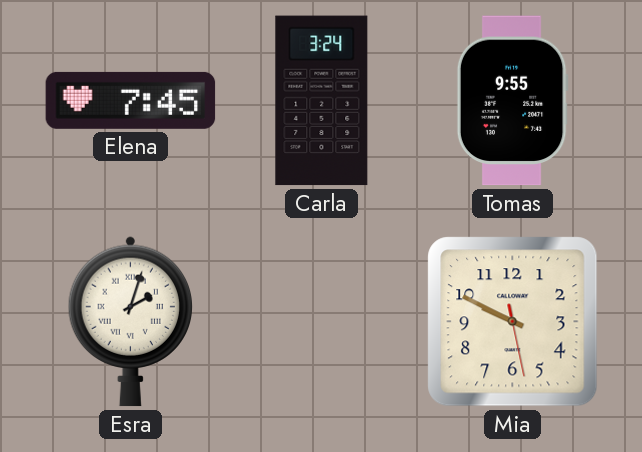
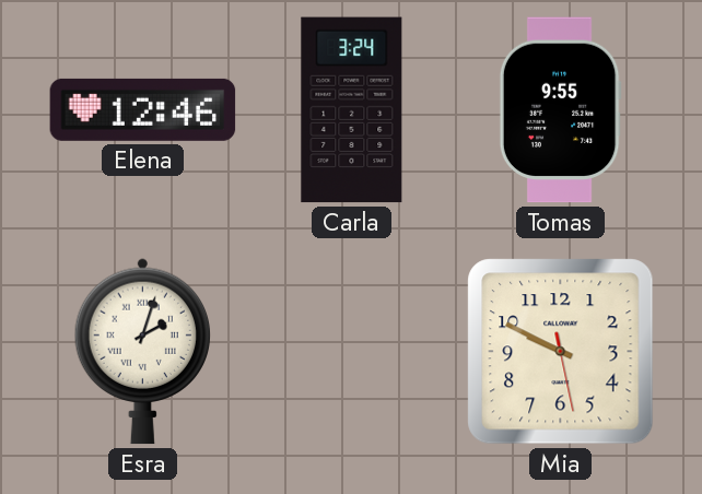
Elena: 7:45 -> 12:46
